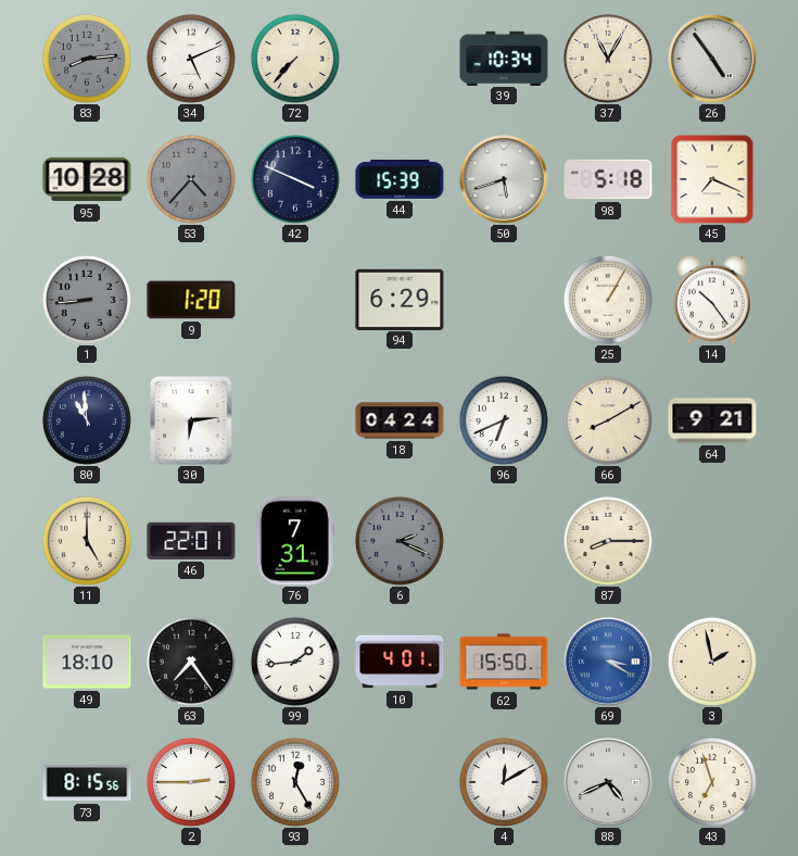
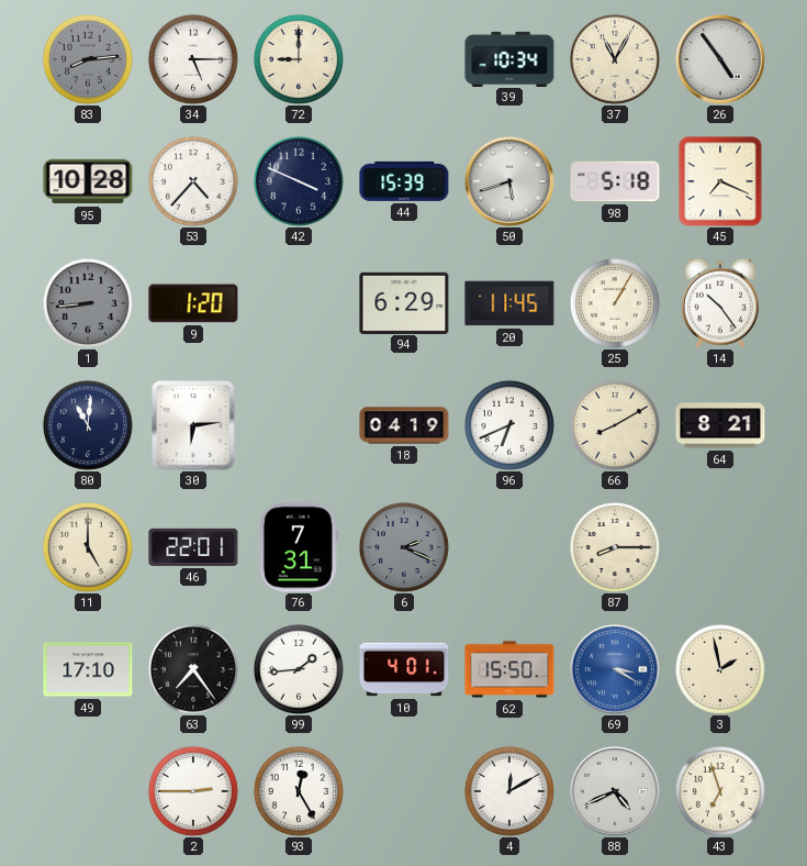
34: 5:11 -> 5:15
72: 7:37 -> 9:00
53 dial: grey -> white
20: none -> 11:45
80: 10:59 -> 11:01
18: 04:24 -> 04:19
64: 9:21 -> 8:21
49: 18:10 -> 17:10
73: 8:15 -> none
